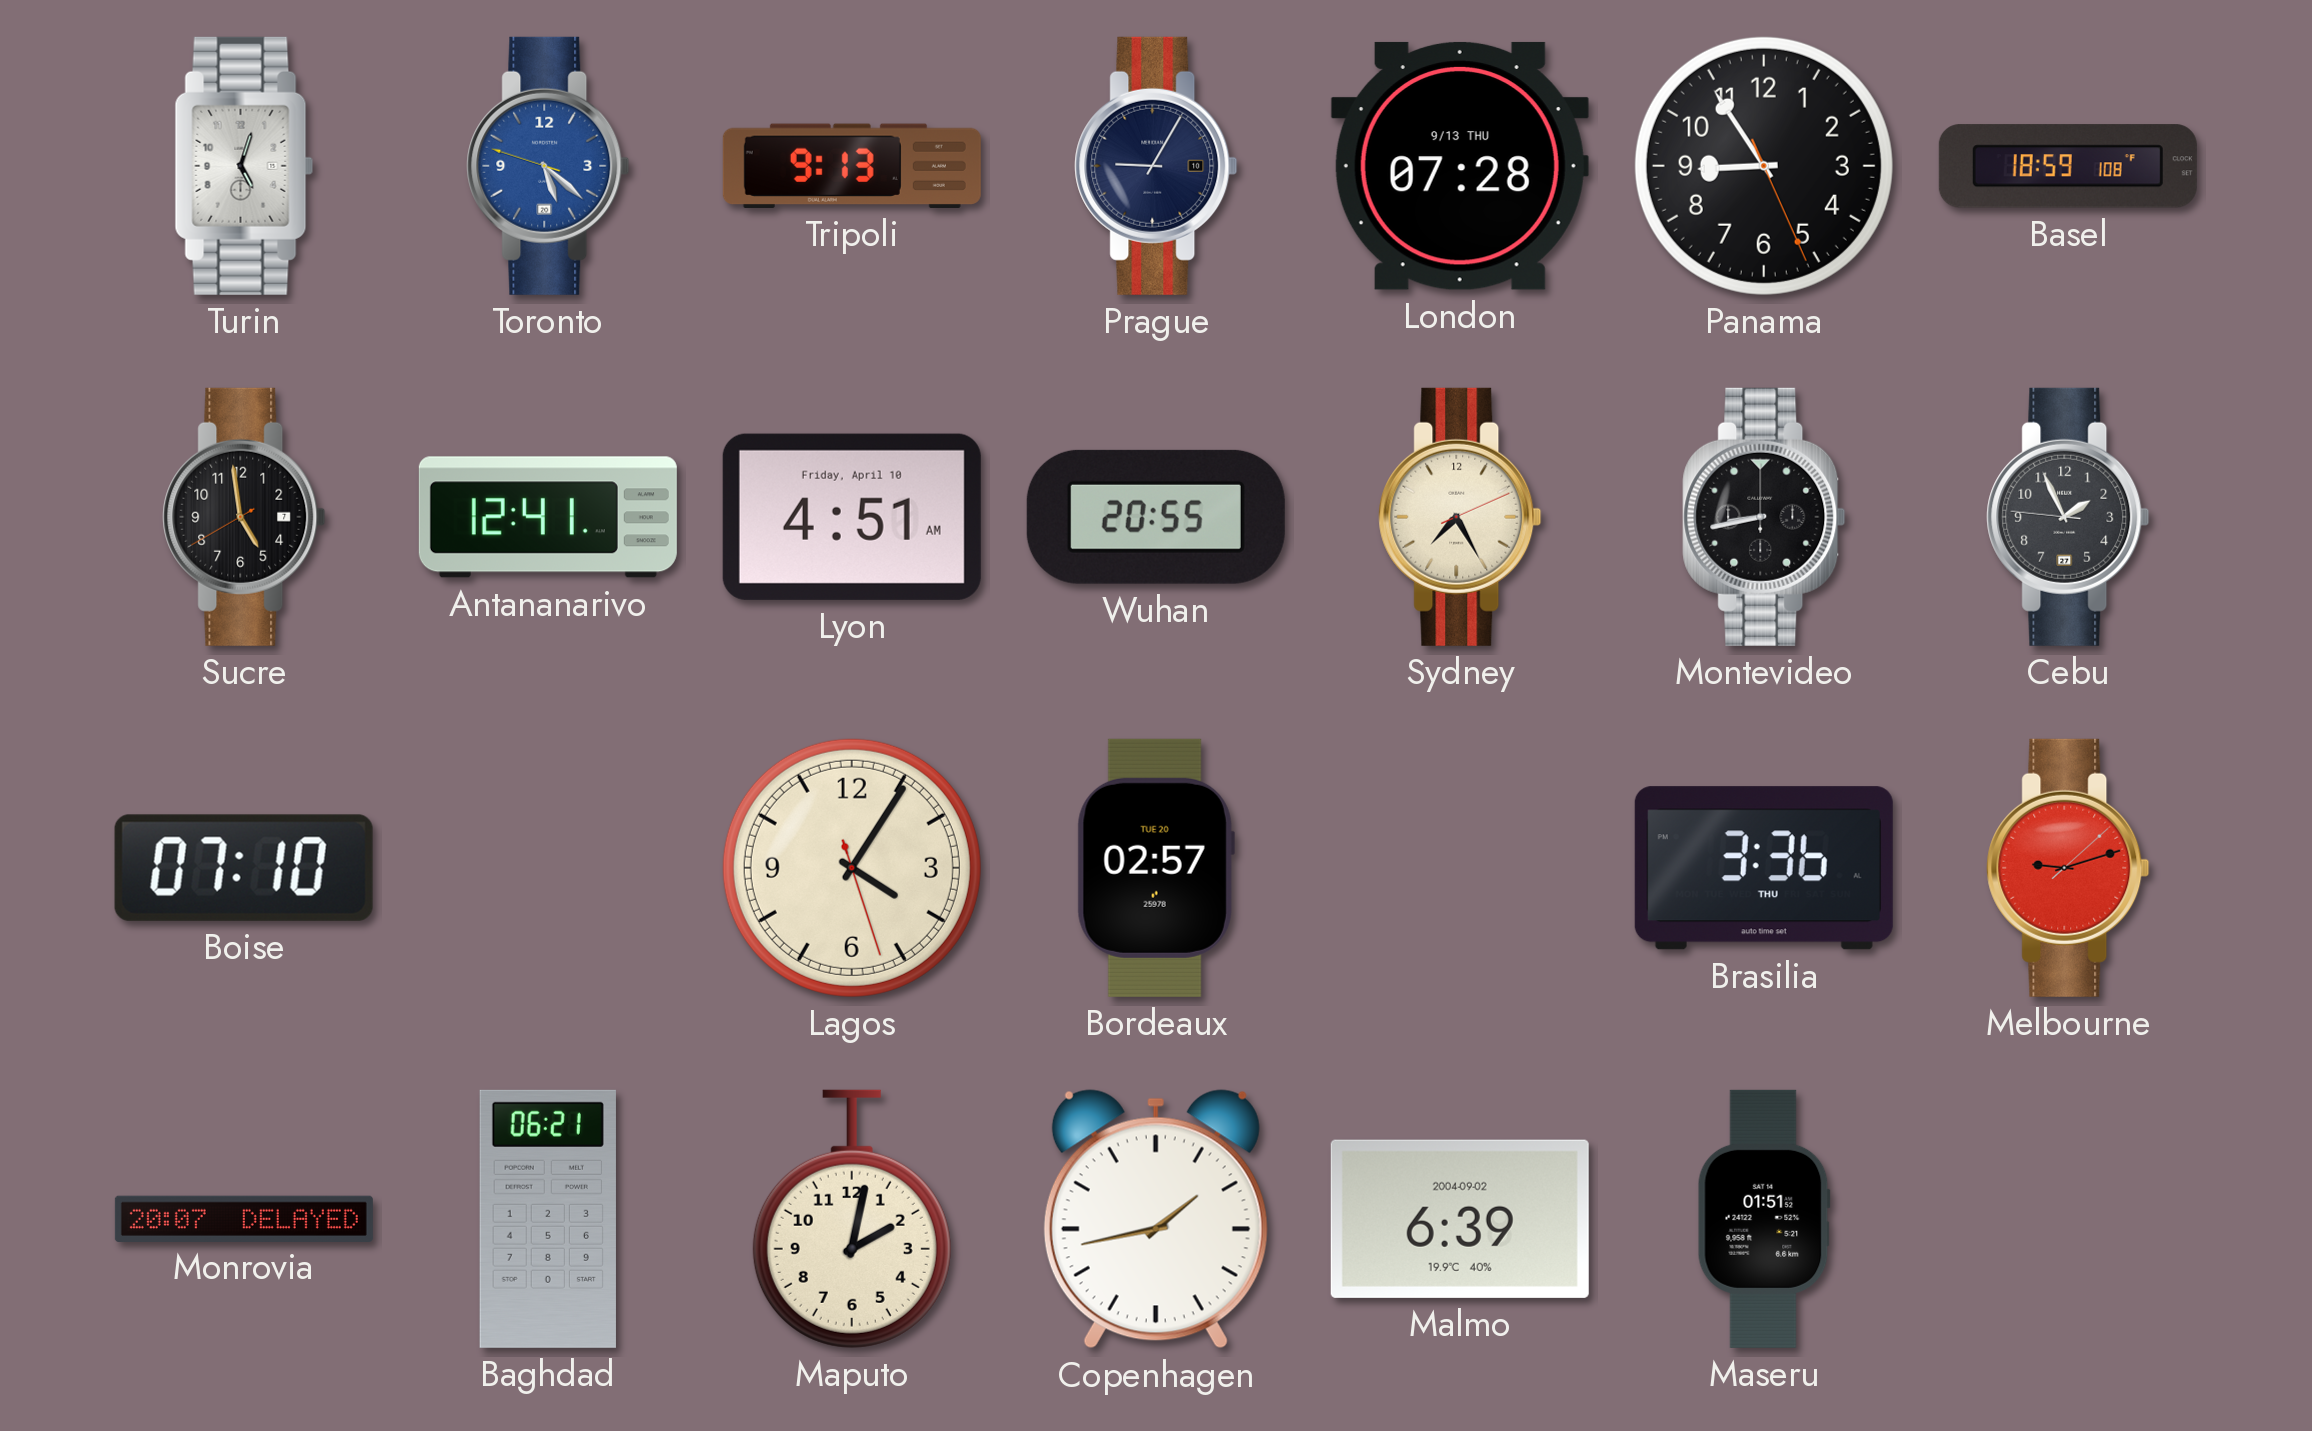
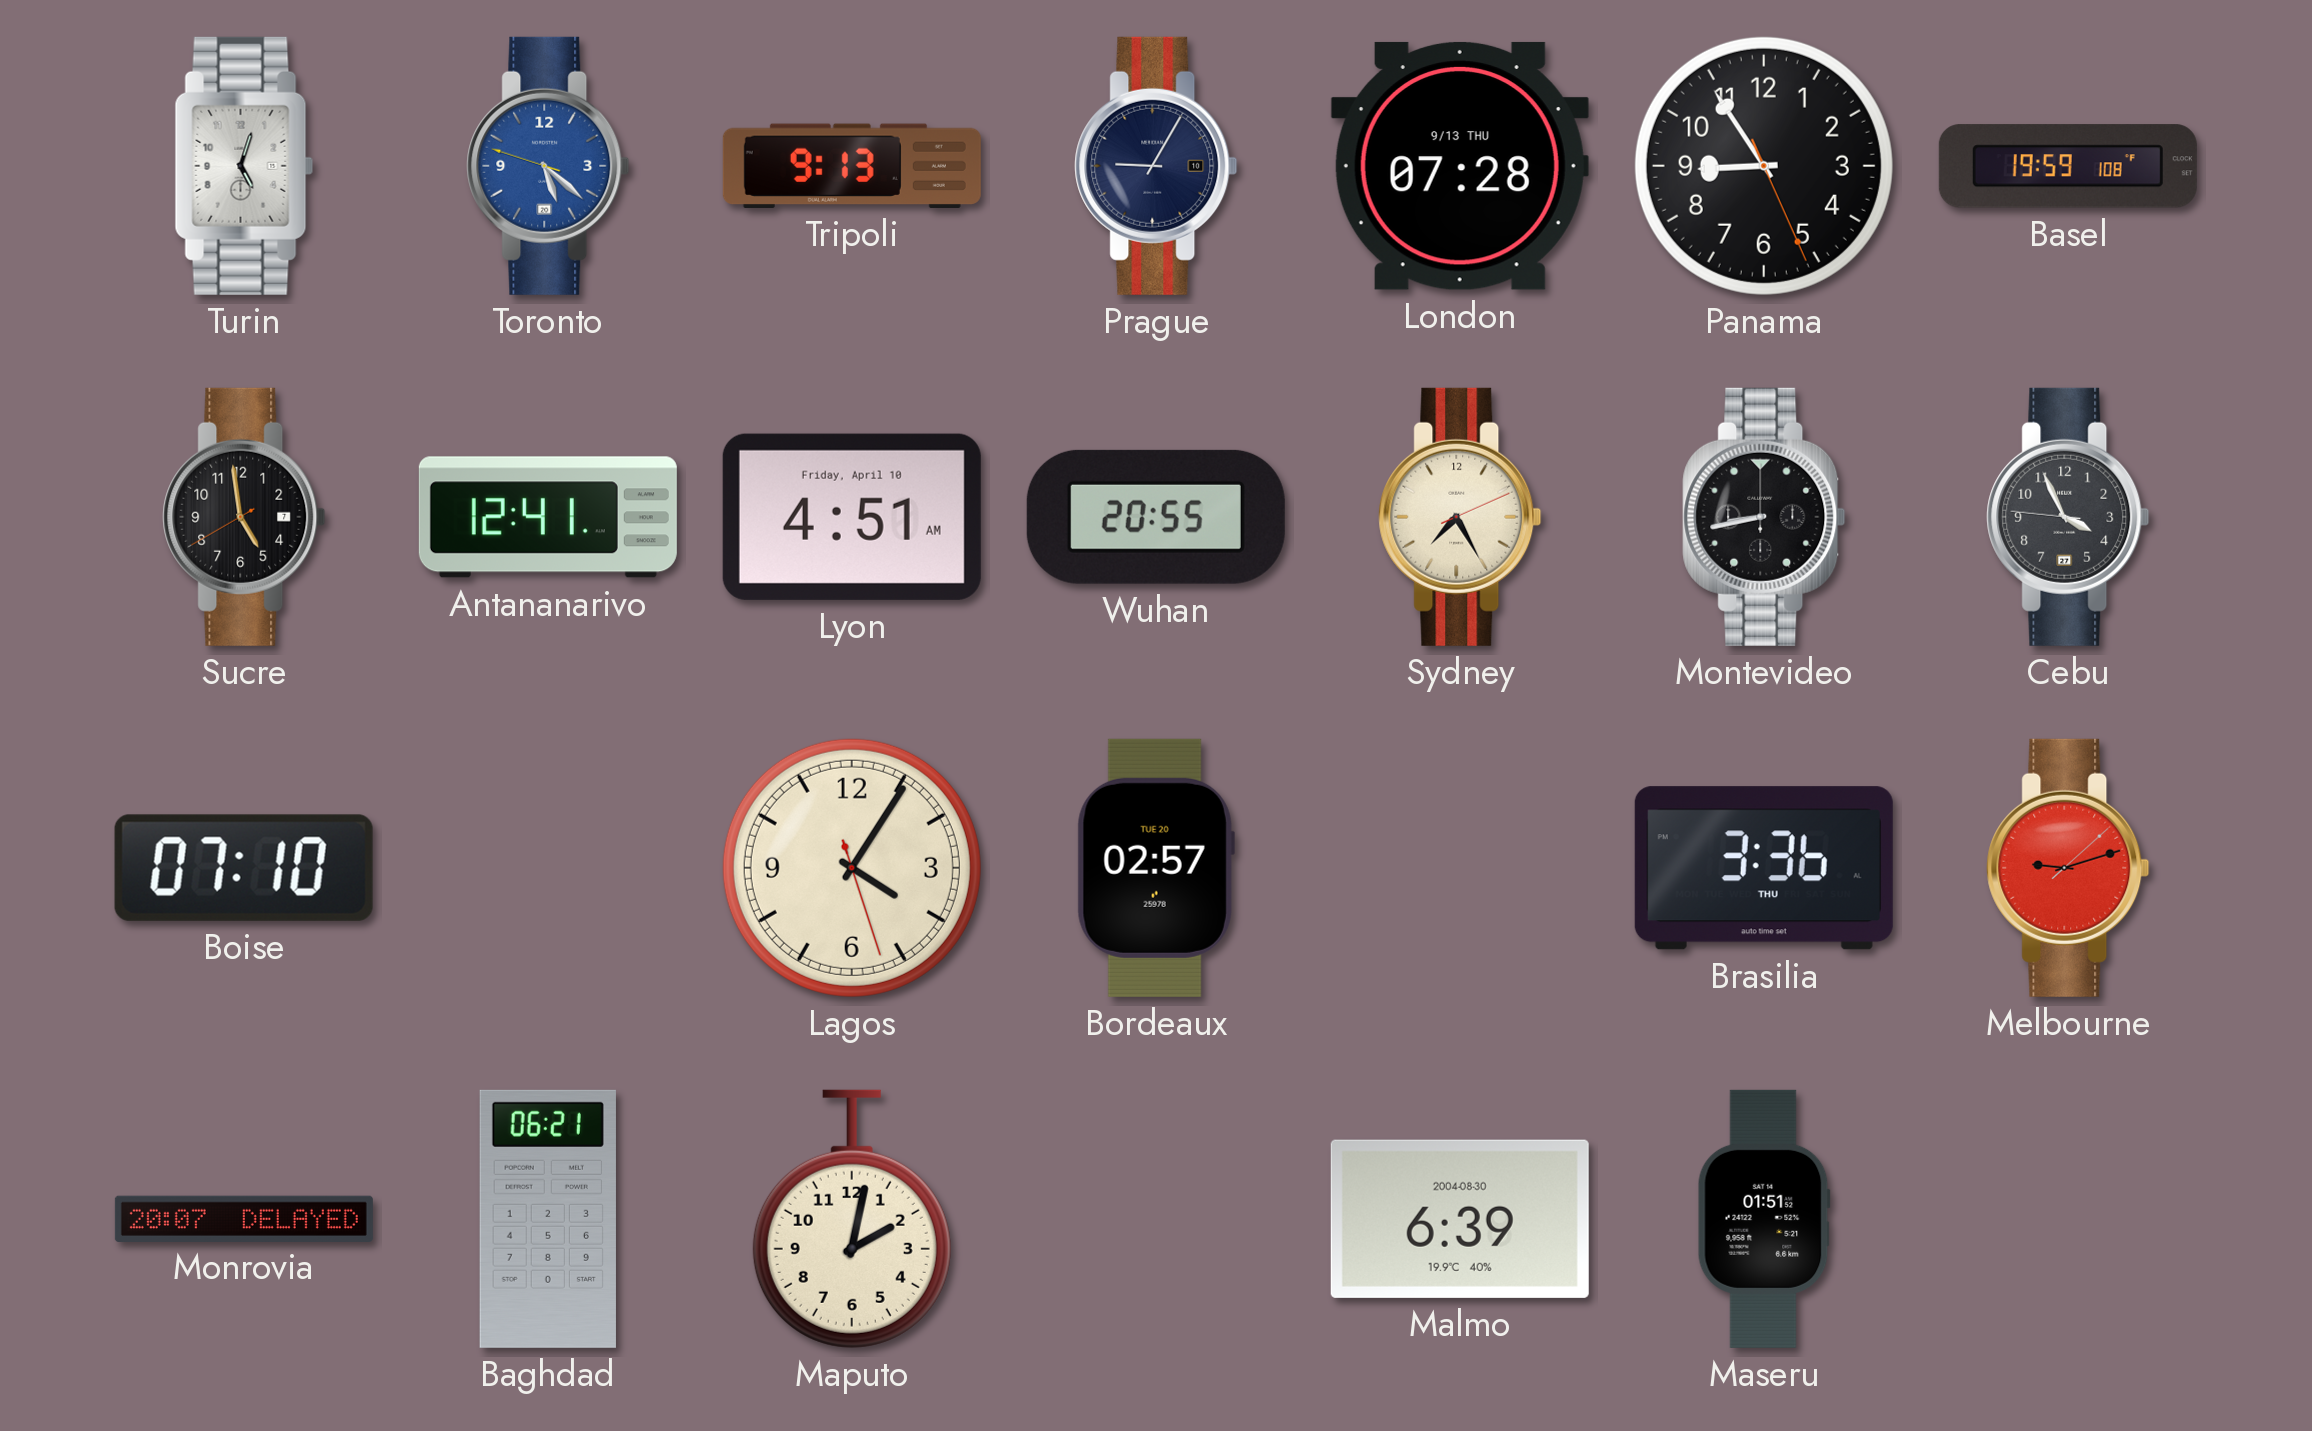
Basel: 18:59 -> 19:59
Cebu: 1:55 -> 3:55
Copenhagen: 1:43 -> none
Malmo date: 2004-09-02 -> 2004-08-30
